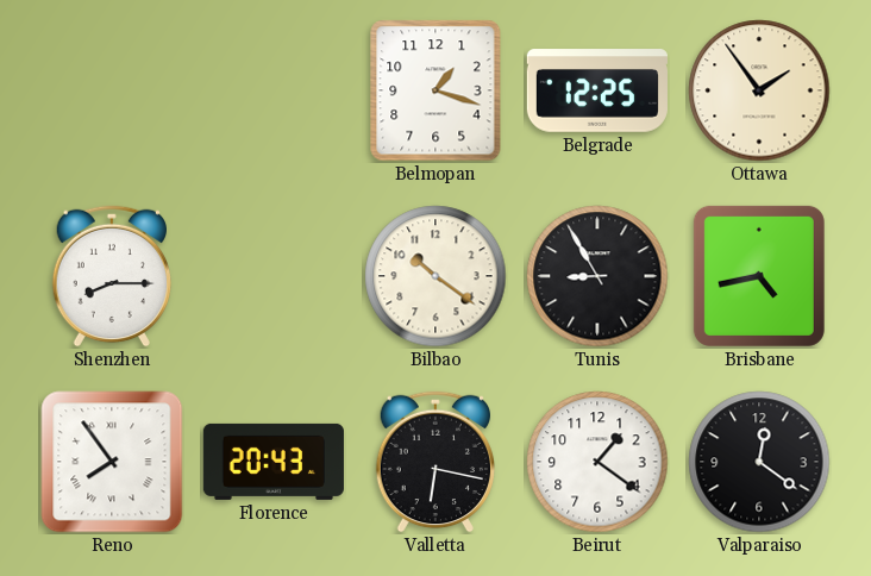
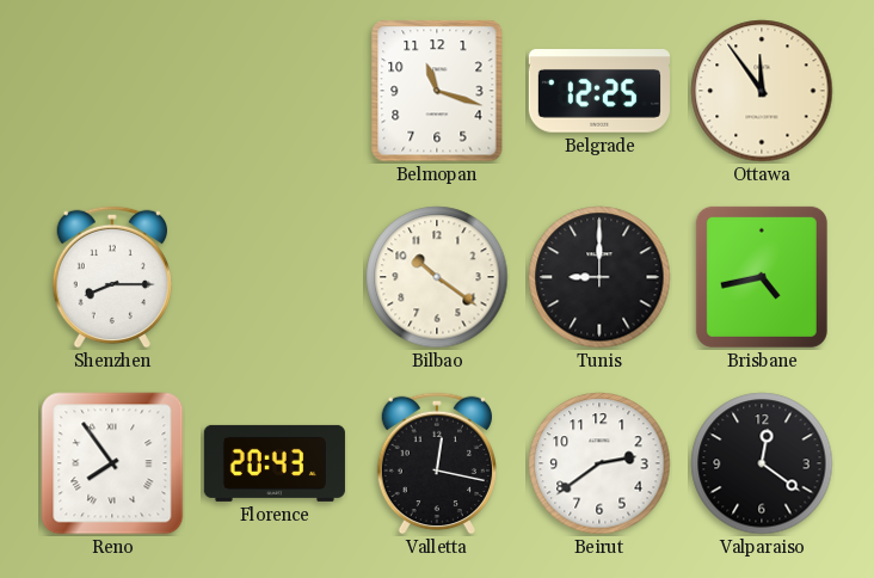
Belmopan: 1:18 -> 11:18
Ottawa: 1:54 -> 11:54
Tunis: 8:55 -> 9:00
Valletta: 6:17 -> 12:17
Beirut: 1:21 -> 2:39
